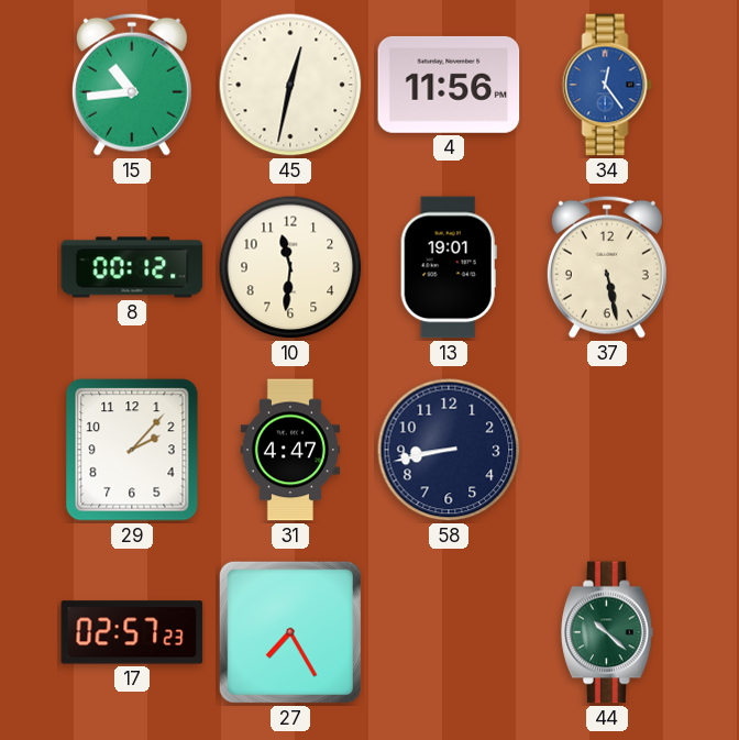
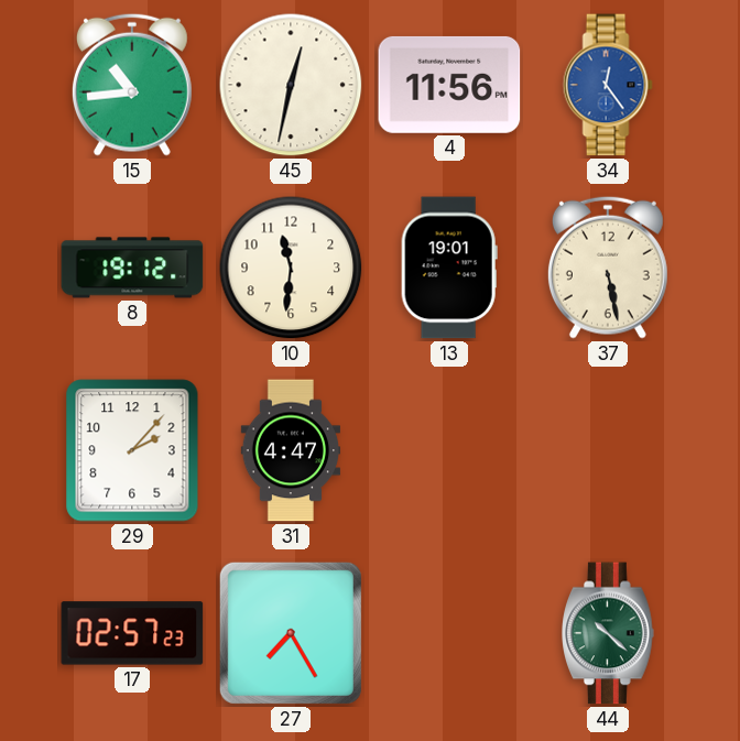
8: 00:12 -> 19:12
58: 8:43 -> none
